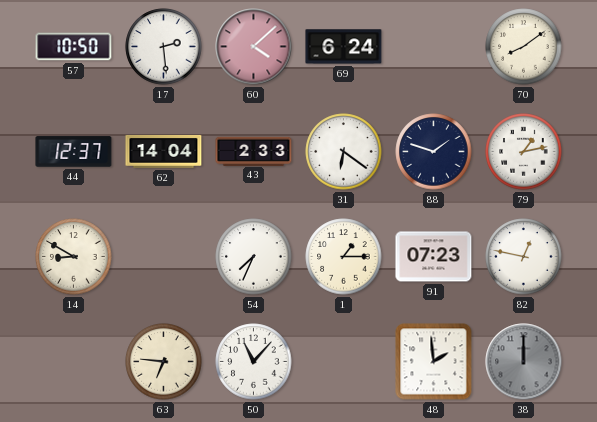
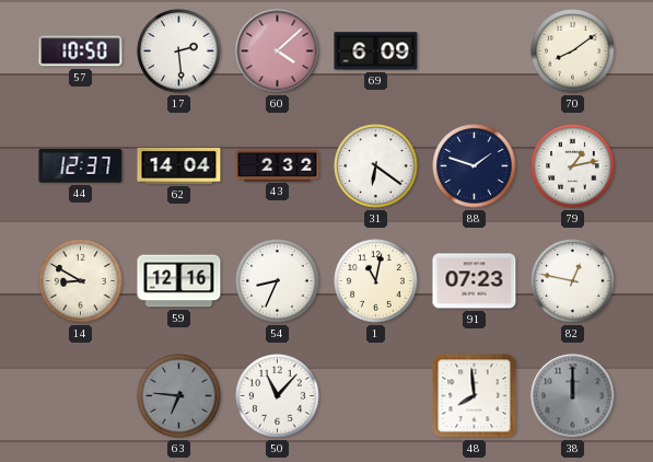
69: 6:24 -> 6:09
43: 2:33 -> 2:32
59: none -> 12:16
54: 7:34 -> 8:34
1: 1:15 -> 11:02
63 dial: cream -> grey
48: 1:59 -> 7:59
